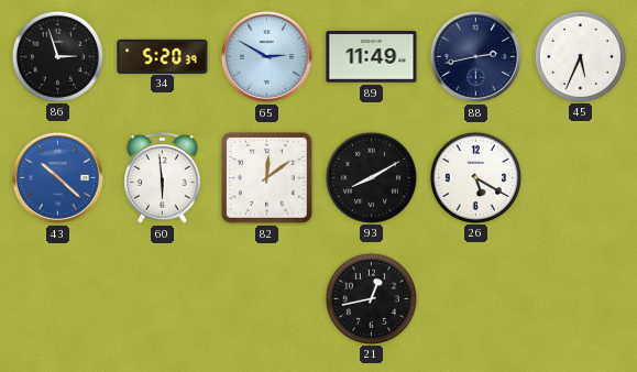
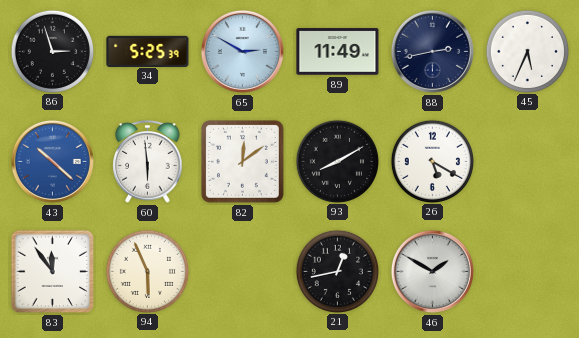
34: 5:20 -> 5:25
83: none -> 11:54
94: none -> 5:56
46: none -> 1:50
